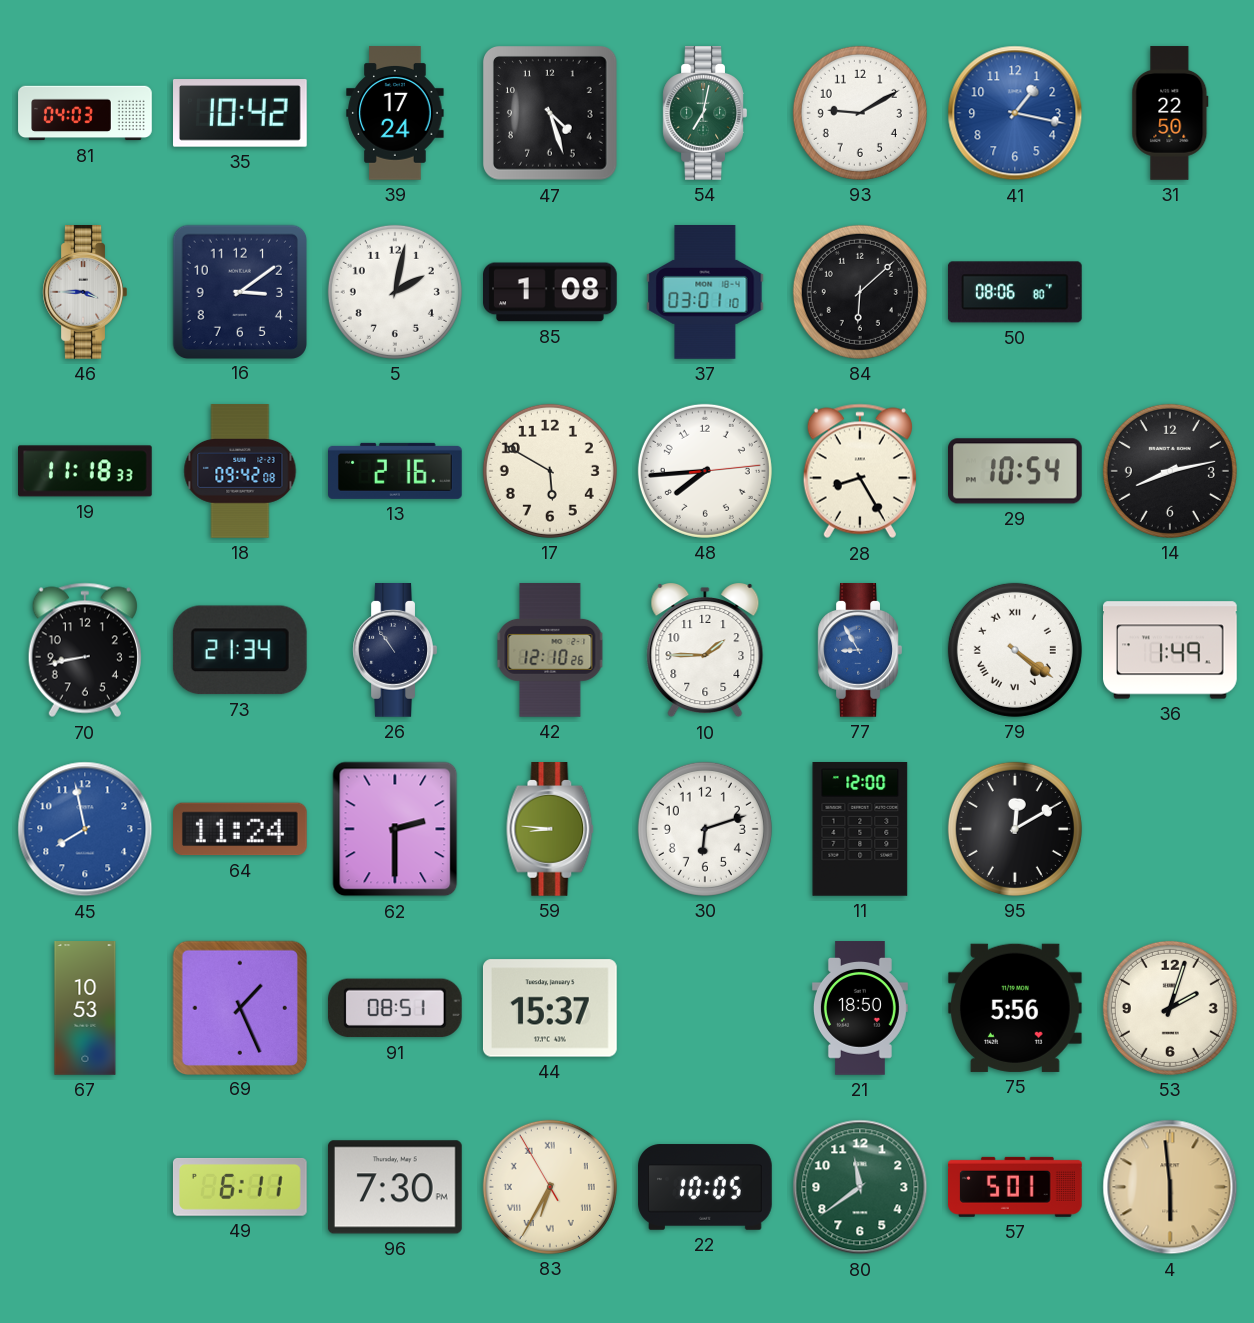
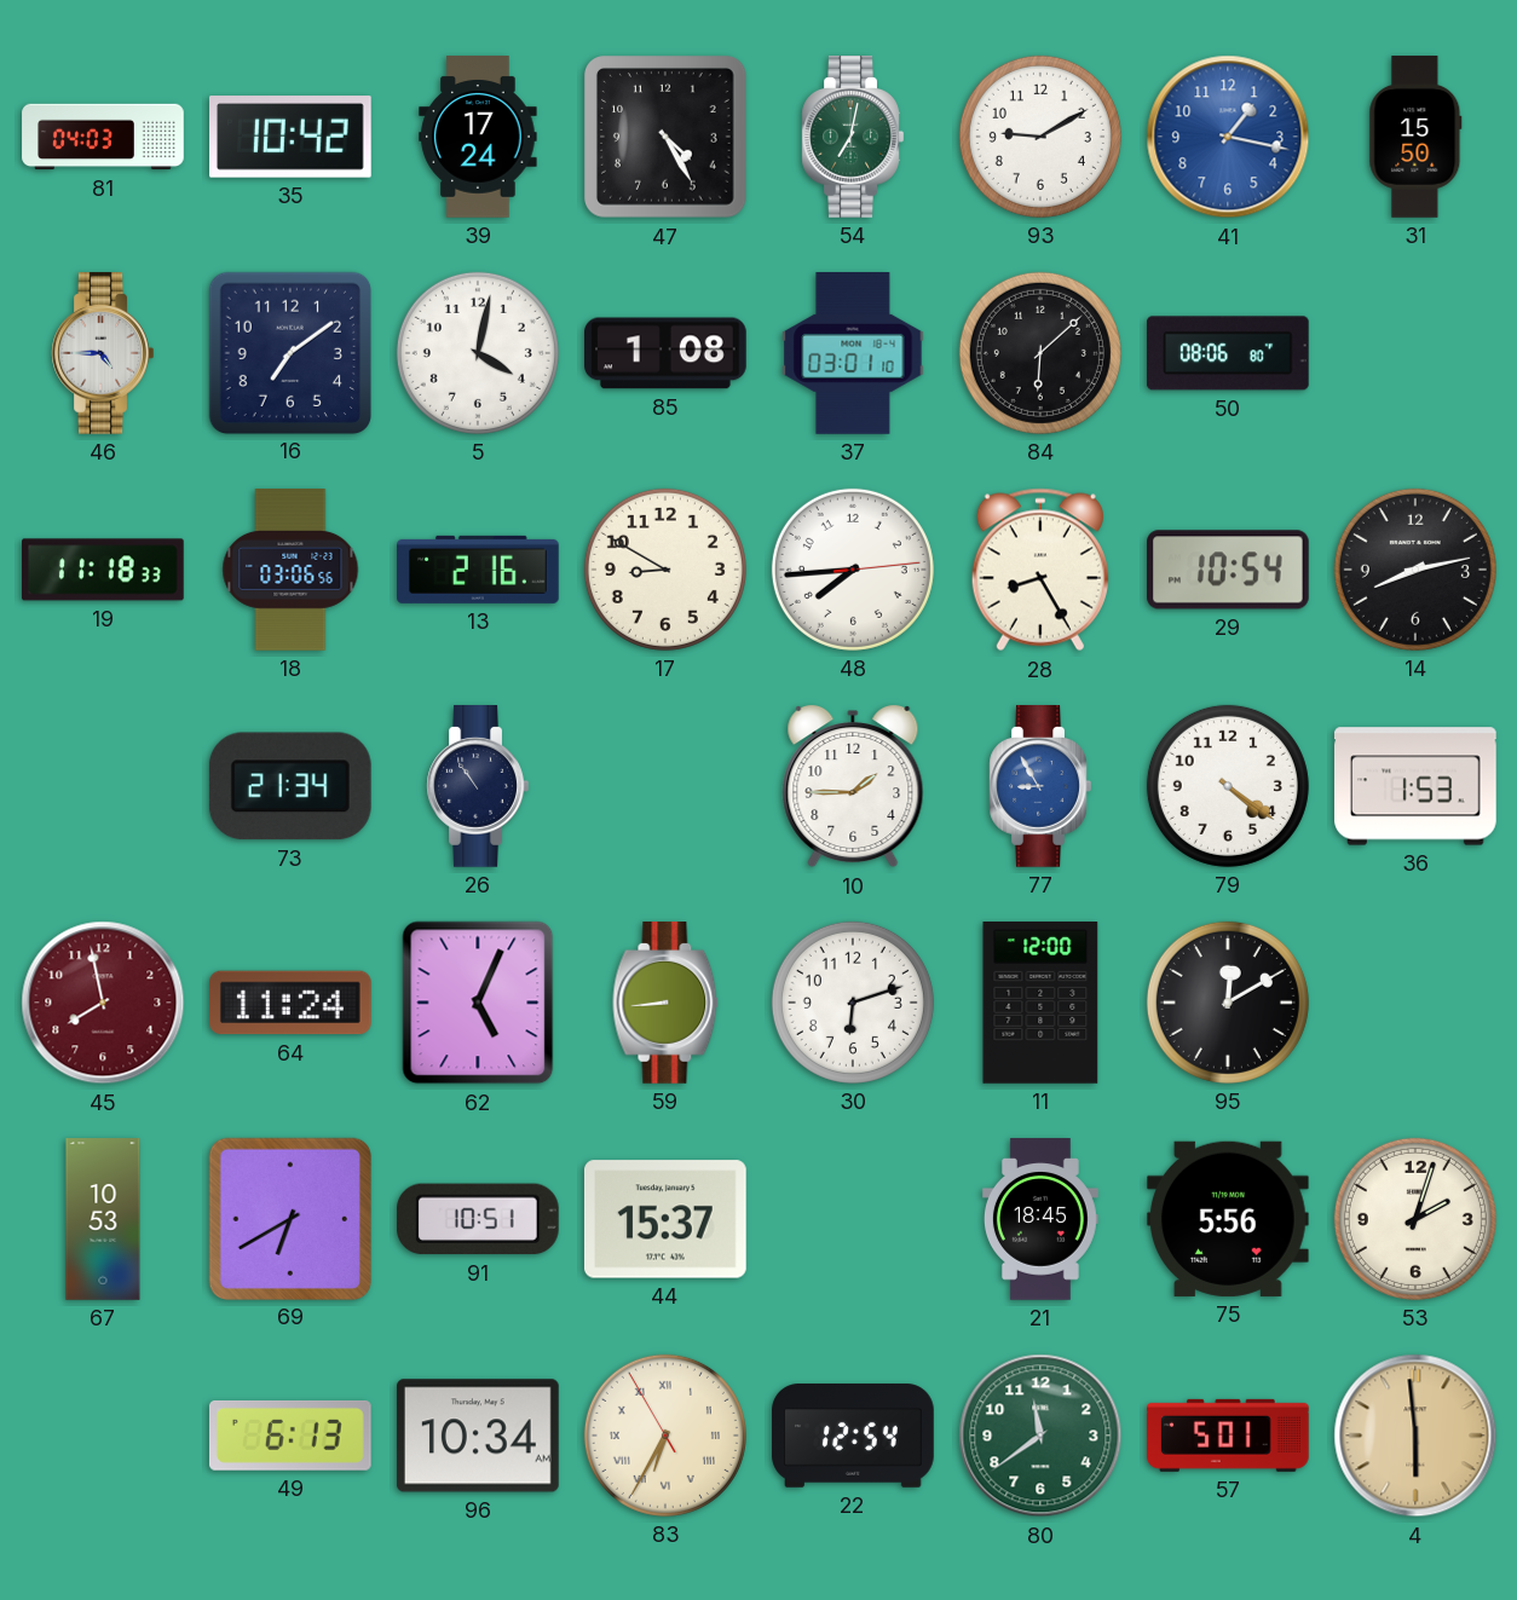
47: 4:27 -> 4:25
31: 22:50 -> 15:50
46: 3:45 -> 4:45
16: 3:09 -> 7:09
5: 2:02 -> 4:02
18: 09:42 -> 03:06
17: 5:50 -> 8:50
70: 8:43 -> none
42: 12:10 -> none
79 numerals: Roman -> Arabic
36: 1:49 -> 1:53
45 dial: blue -> burgundy
62: 2:30 -> 5:04
59: 8:46 -> 8:44
69: 1:26 -> 6:40
91: 08:51 -> 10:51
21: 18:50 -> 18:45
49: 6:11 -> 6:13
96: 7:30 -> 10:34
22: 10:05 -> 12:54
